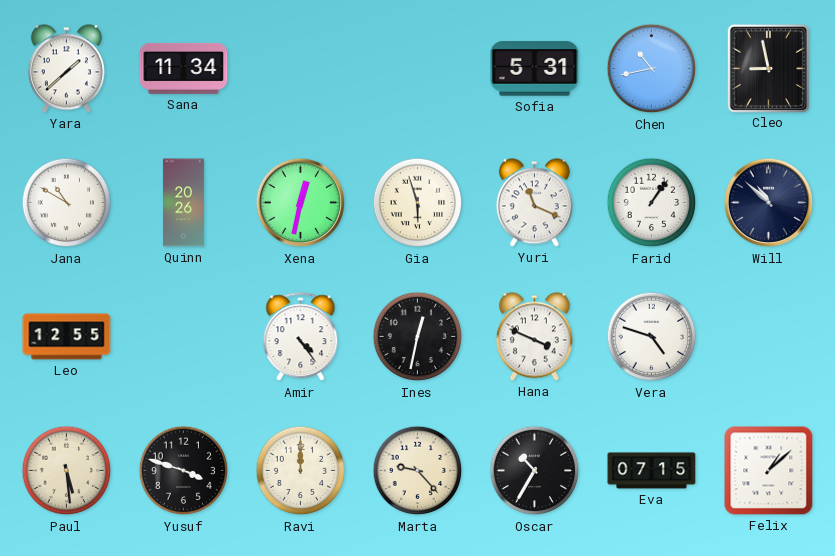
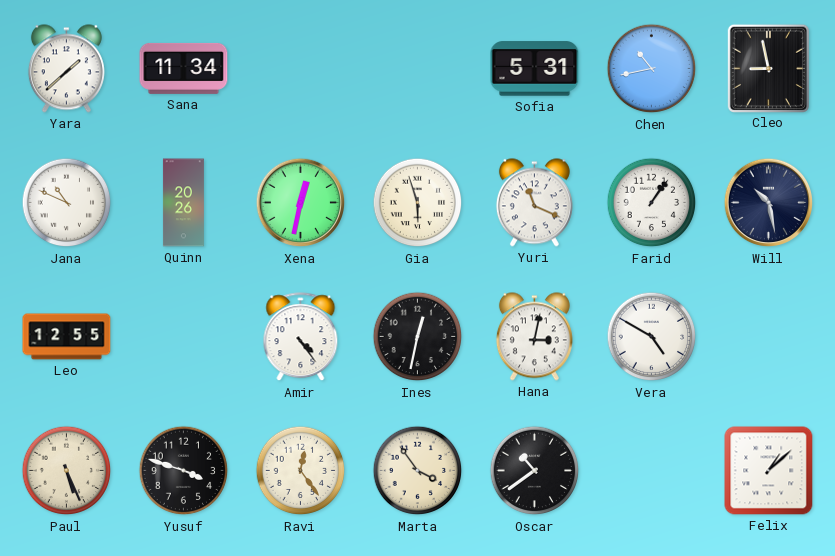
Jana: 10:50 -> 10:49
Will: 10:52 -> 10:28
Hana: 3:49 -> 3:02
Vera: 4:48 -> 4:50
Paul: 5:29 -> 5:26
Ravi: 12:00 -> 12:24
Marta: 9:23 -> 3:54
Oscar: 10:35 -> 10:39
Eva: 07:15 -> none
